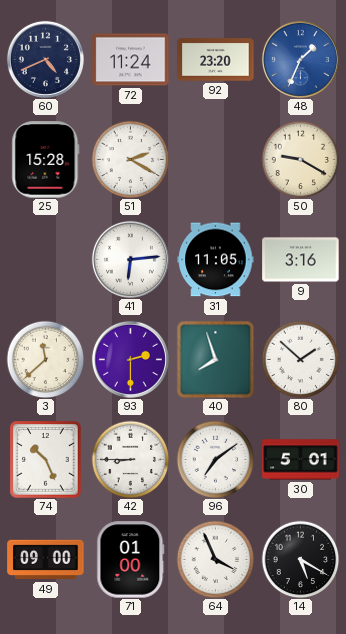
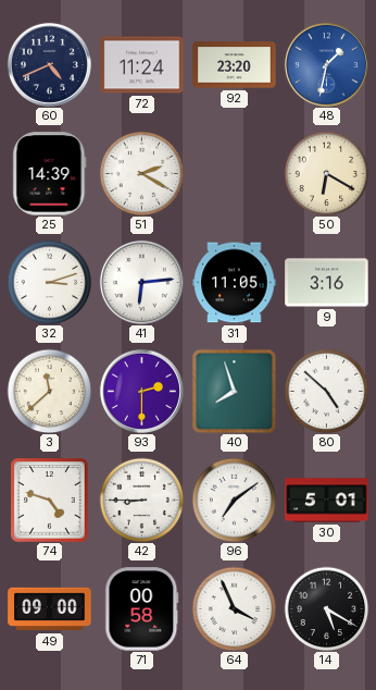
48: 1:34 -> 1:32
25: 15:28 -> 14:39
50: 9:20 -> 6:20
32: none -> 3:12
80: 1:52 -> 4:52
74: 10:26 -> 4:48
71: 01:00 -> 00:58
